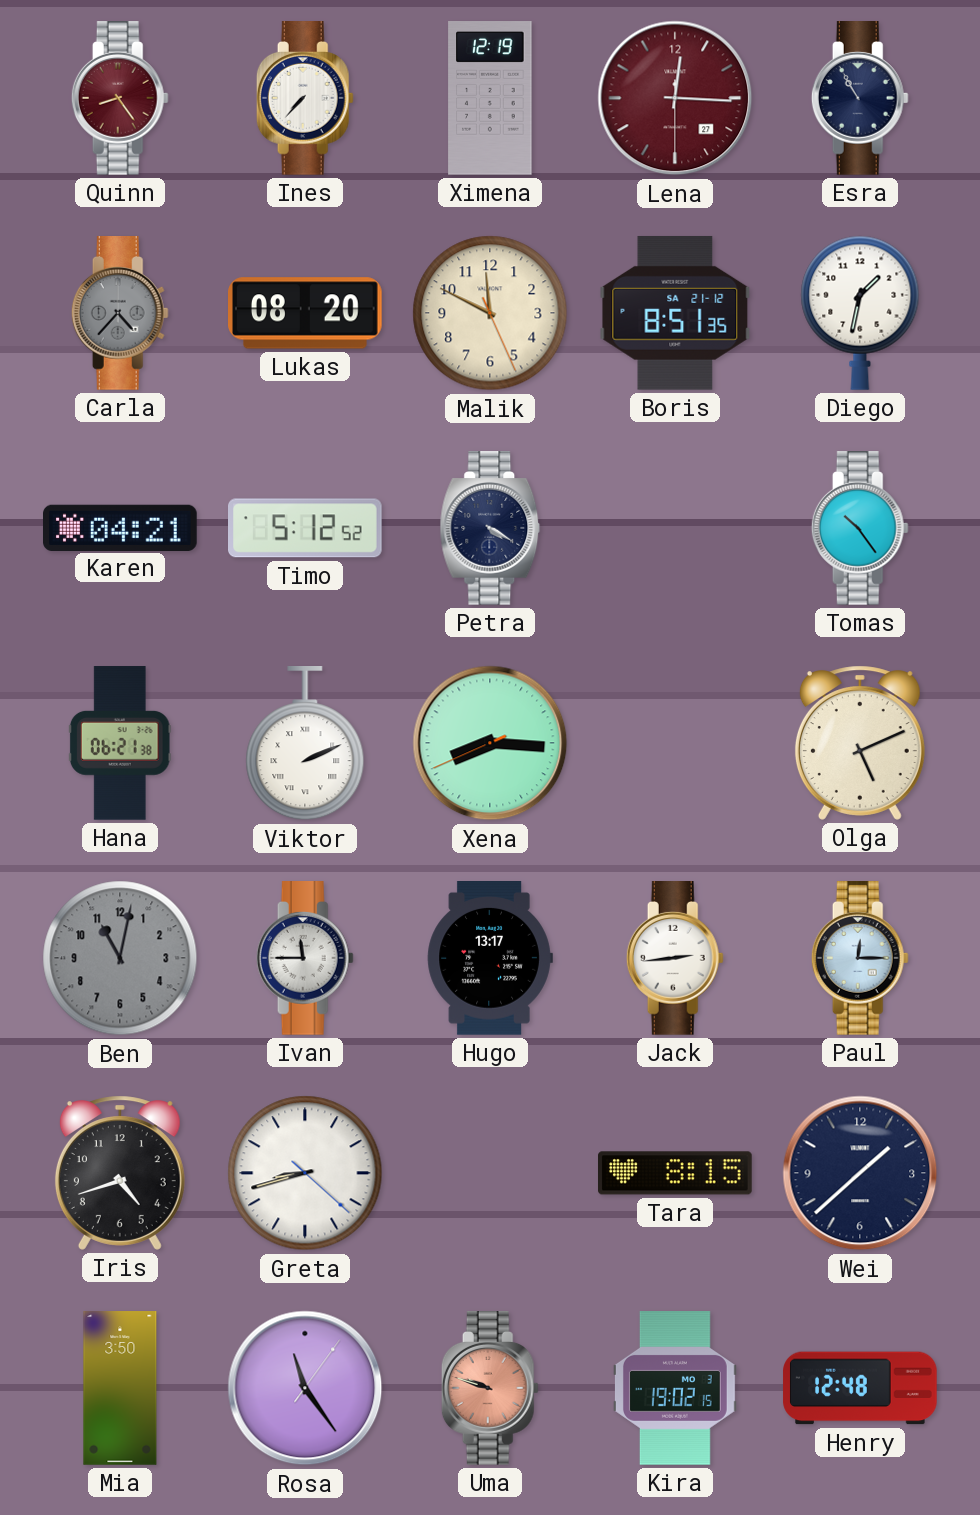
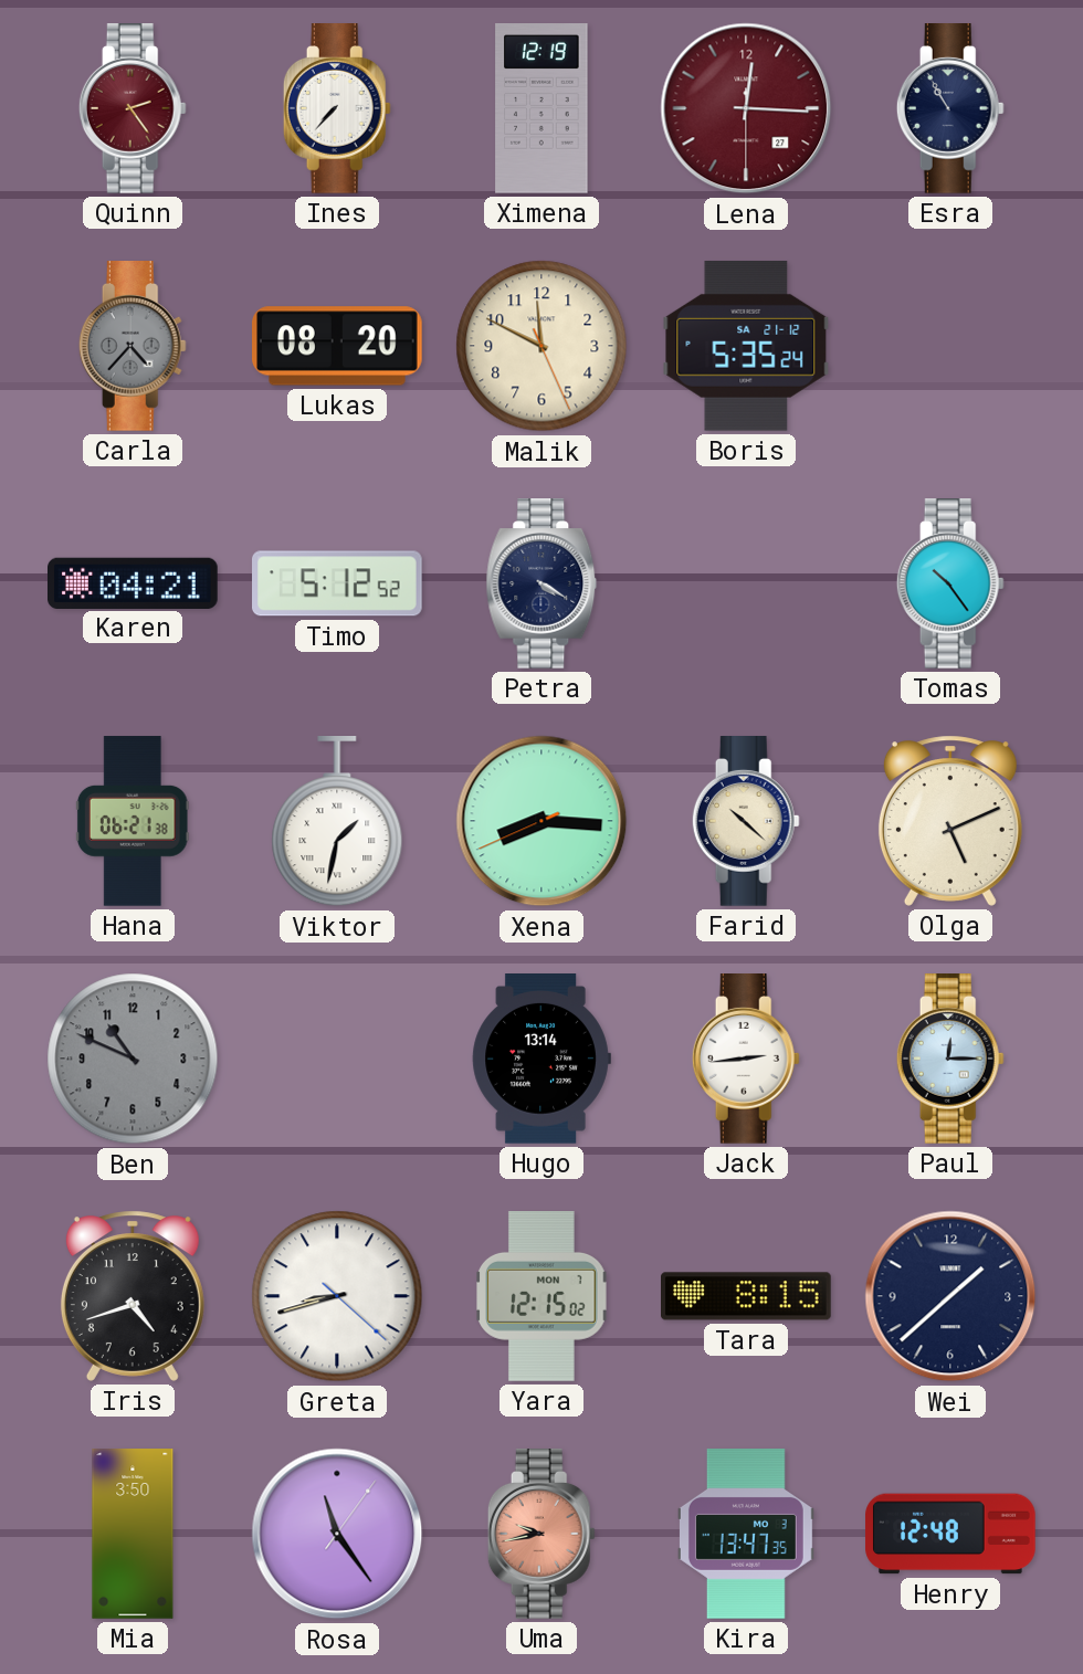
Quinn: 8:24 -> 2:24
Boris: 8:51 -> 5:35
Diego: 1:32 -> none
Viktor: 2:11 -> 1:32
Farid: none -> 10:22
Ben: 11:02 -> 10:49
Ivan: 11:45 -> none
Hugo: 13:17 -> 13:14
Yara: none -> 12:15
Uma: 9:48 -> 9:43
Kira: 19:02 -> 13:47
